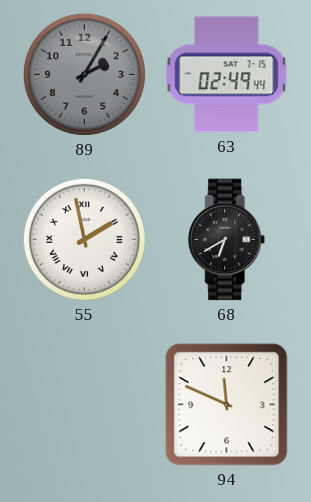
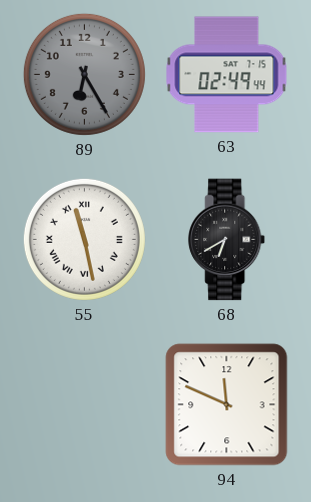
89: 2:05 -> 6:25
55: 1:58 -> 11:28
